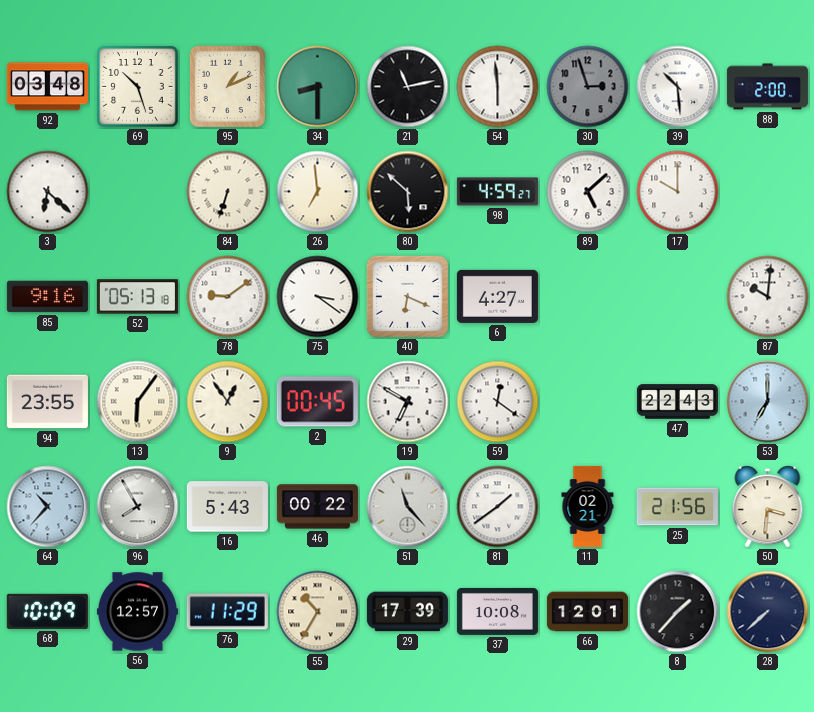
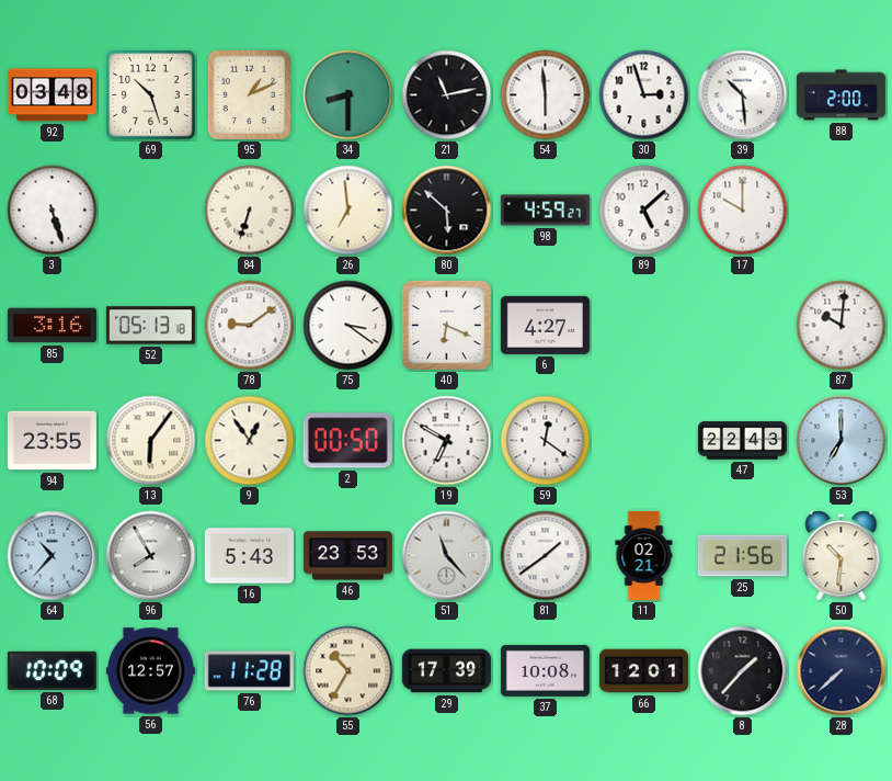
30 dial: grey -> white
3: 6:22 -> 5:27
85: 9:16 -> 3:16
2: 00:45 -> 00:50
46: 00:22 -> 23:53
50: 3:31 -> 10:31
76: 11:29 -> 11:28
